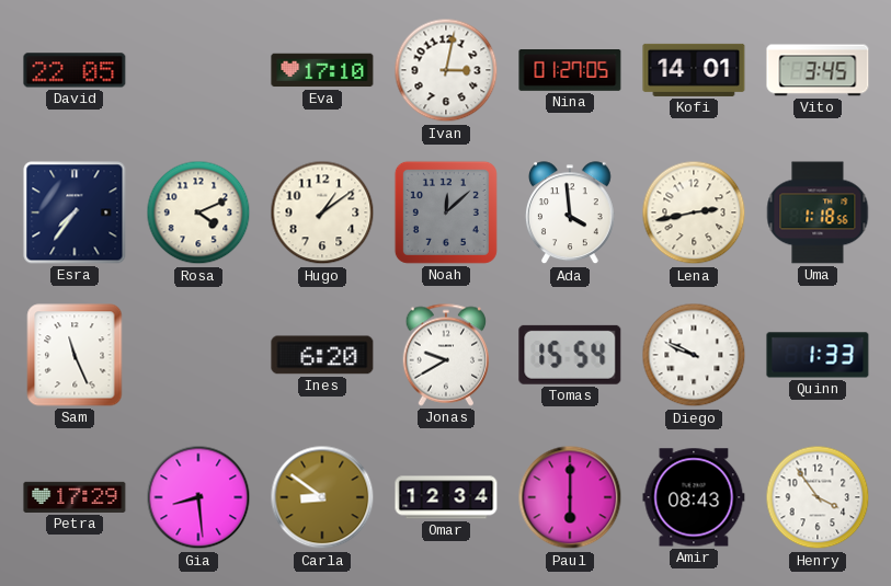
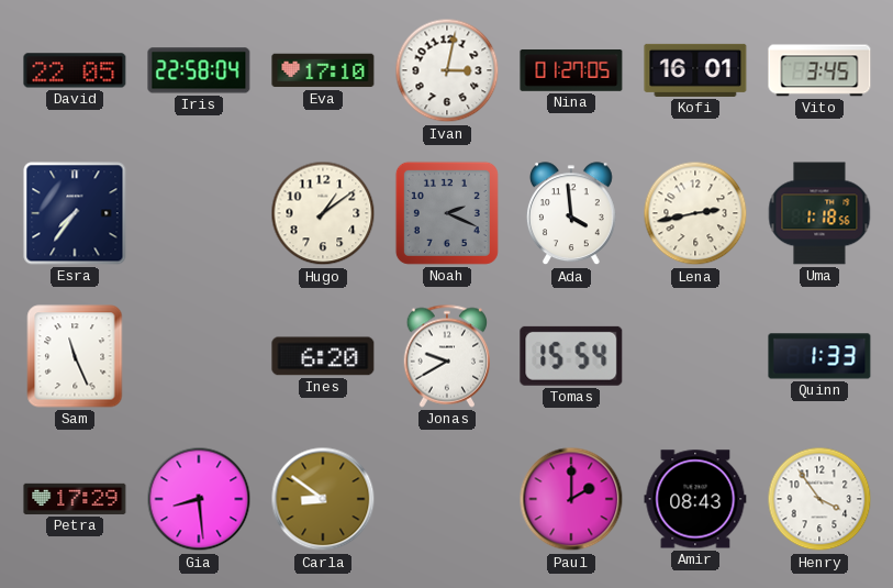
Iris: none -> 22:58
Kofi: 14:01 -> 16:01
Rosa: 4:11 -> none
Noah: 12:08 -> 2:19
Diego: 9:49 -> none
Omar: 12:34 -> none
Paul: 6:00 -> 2:00
